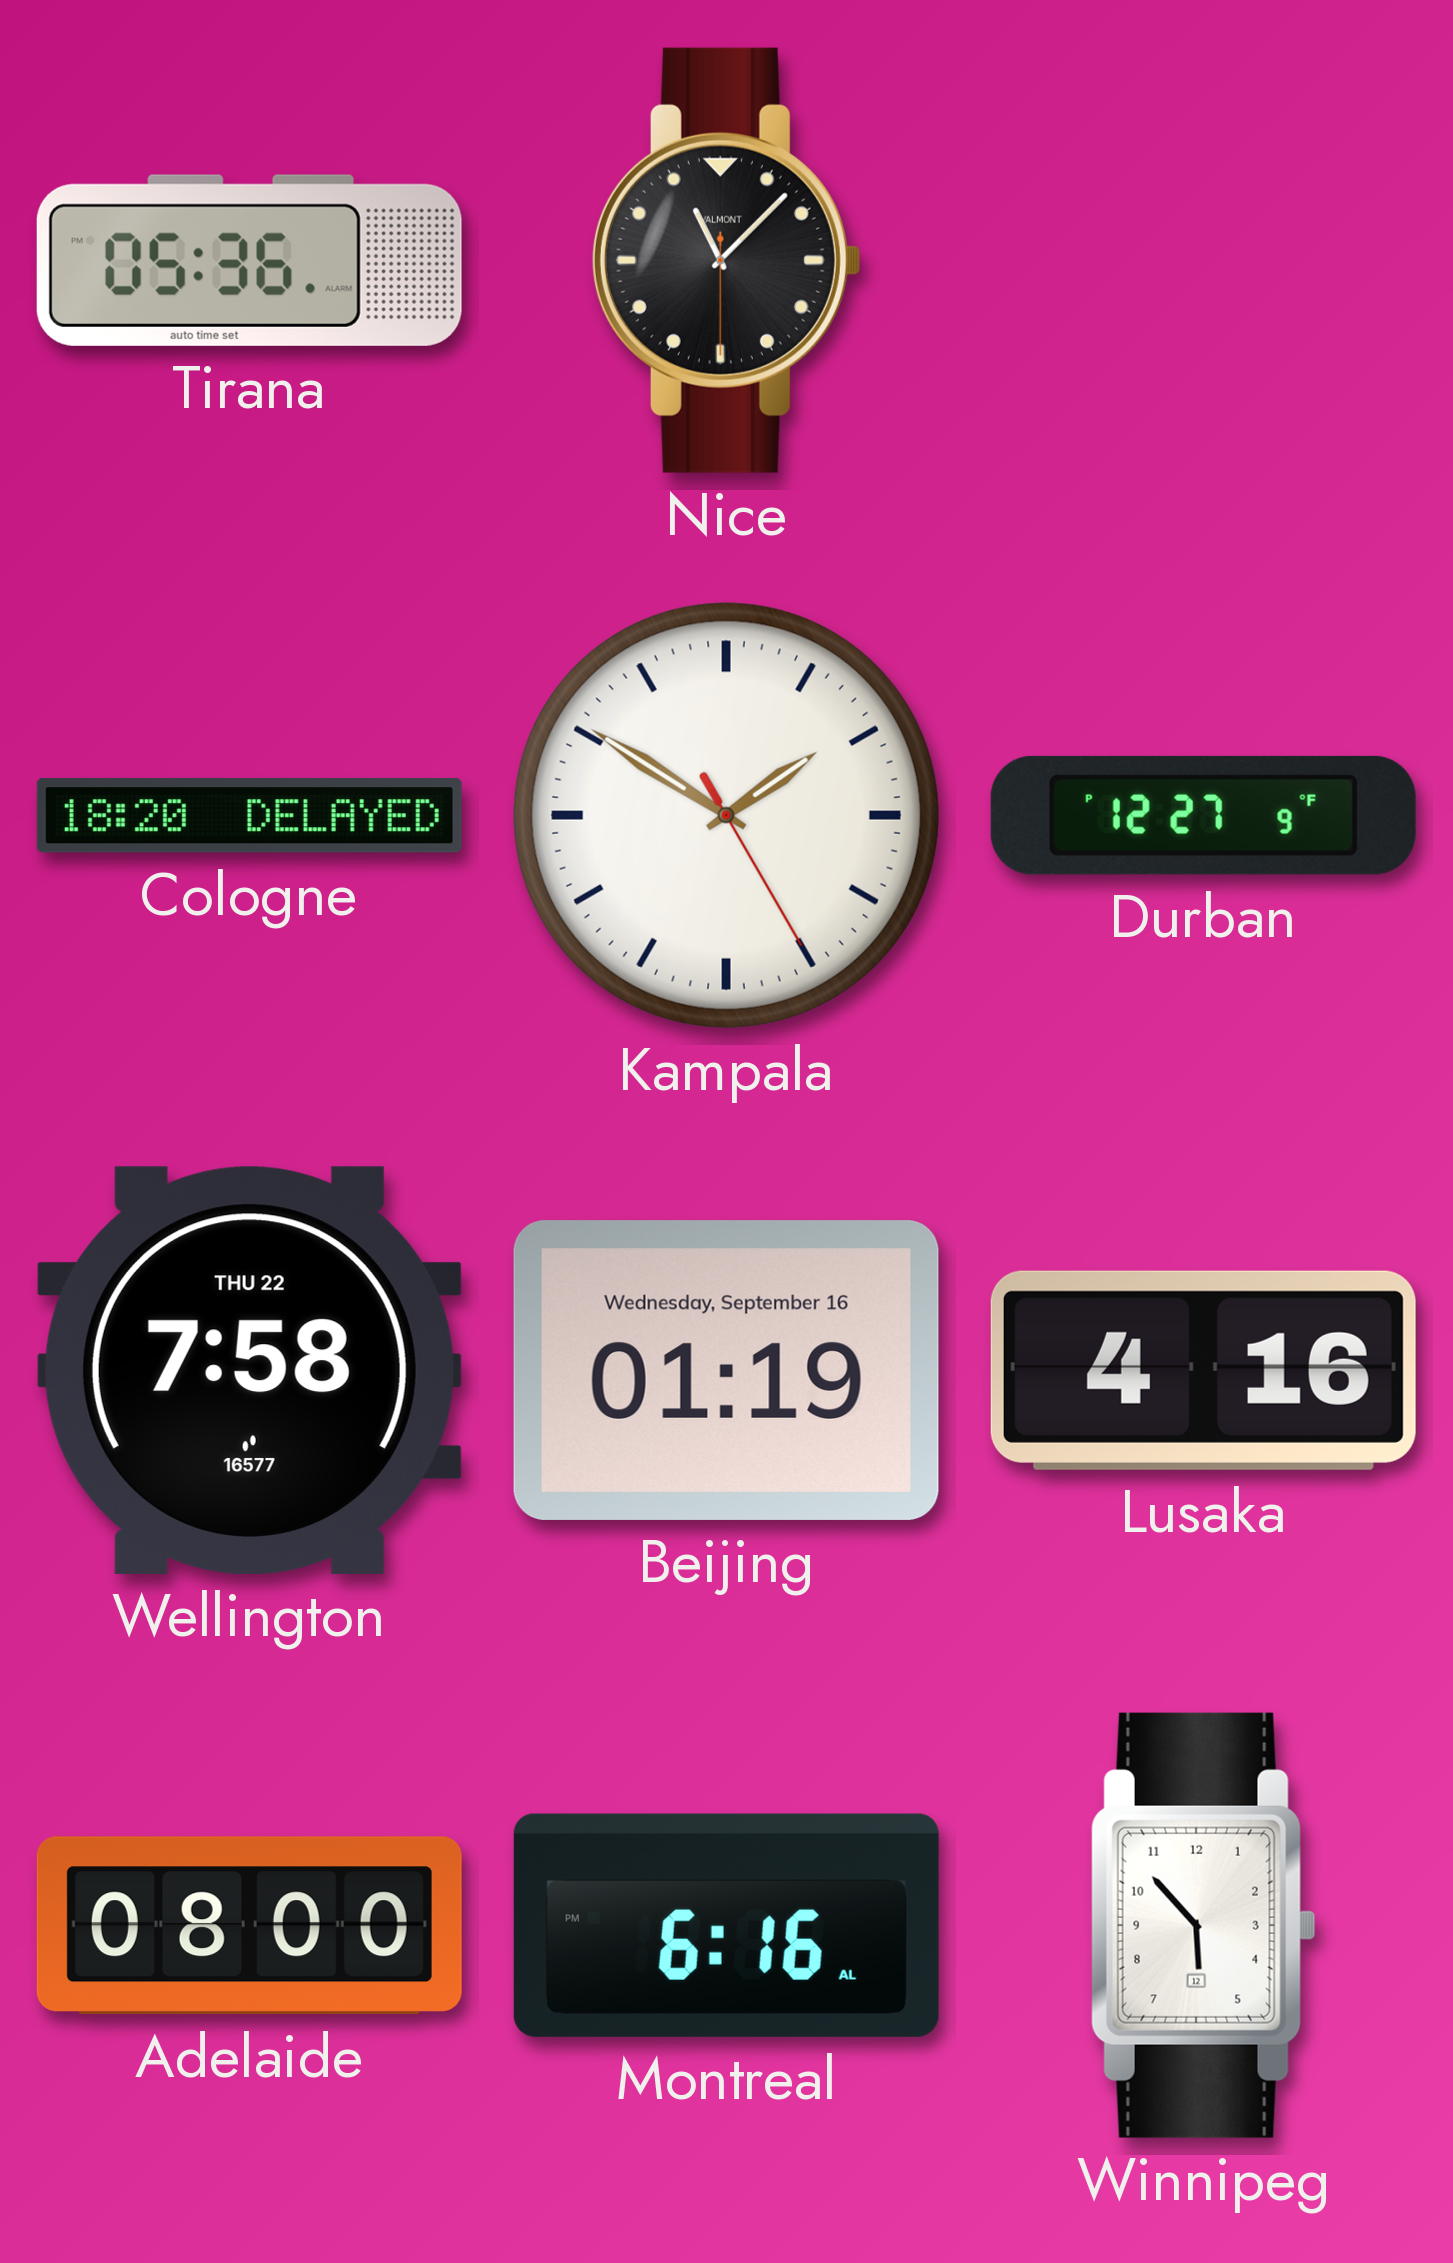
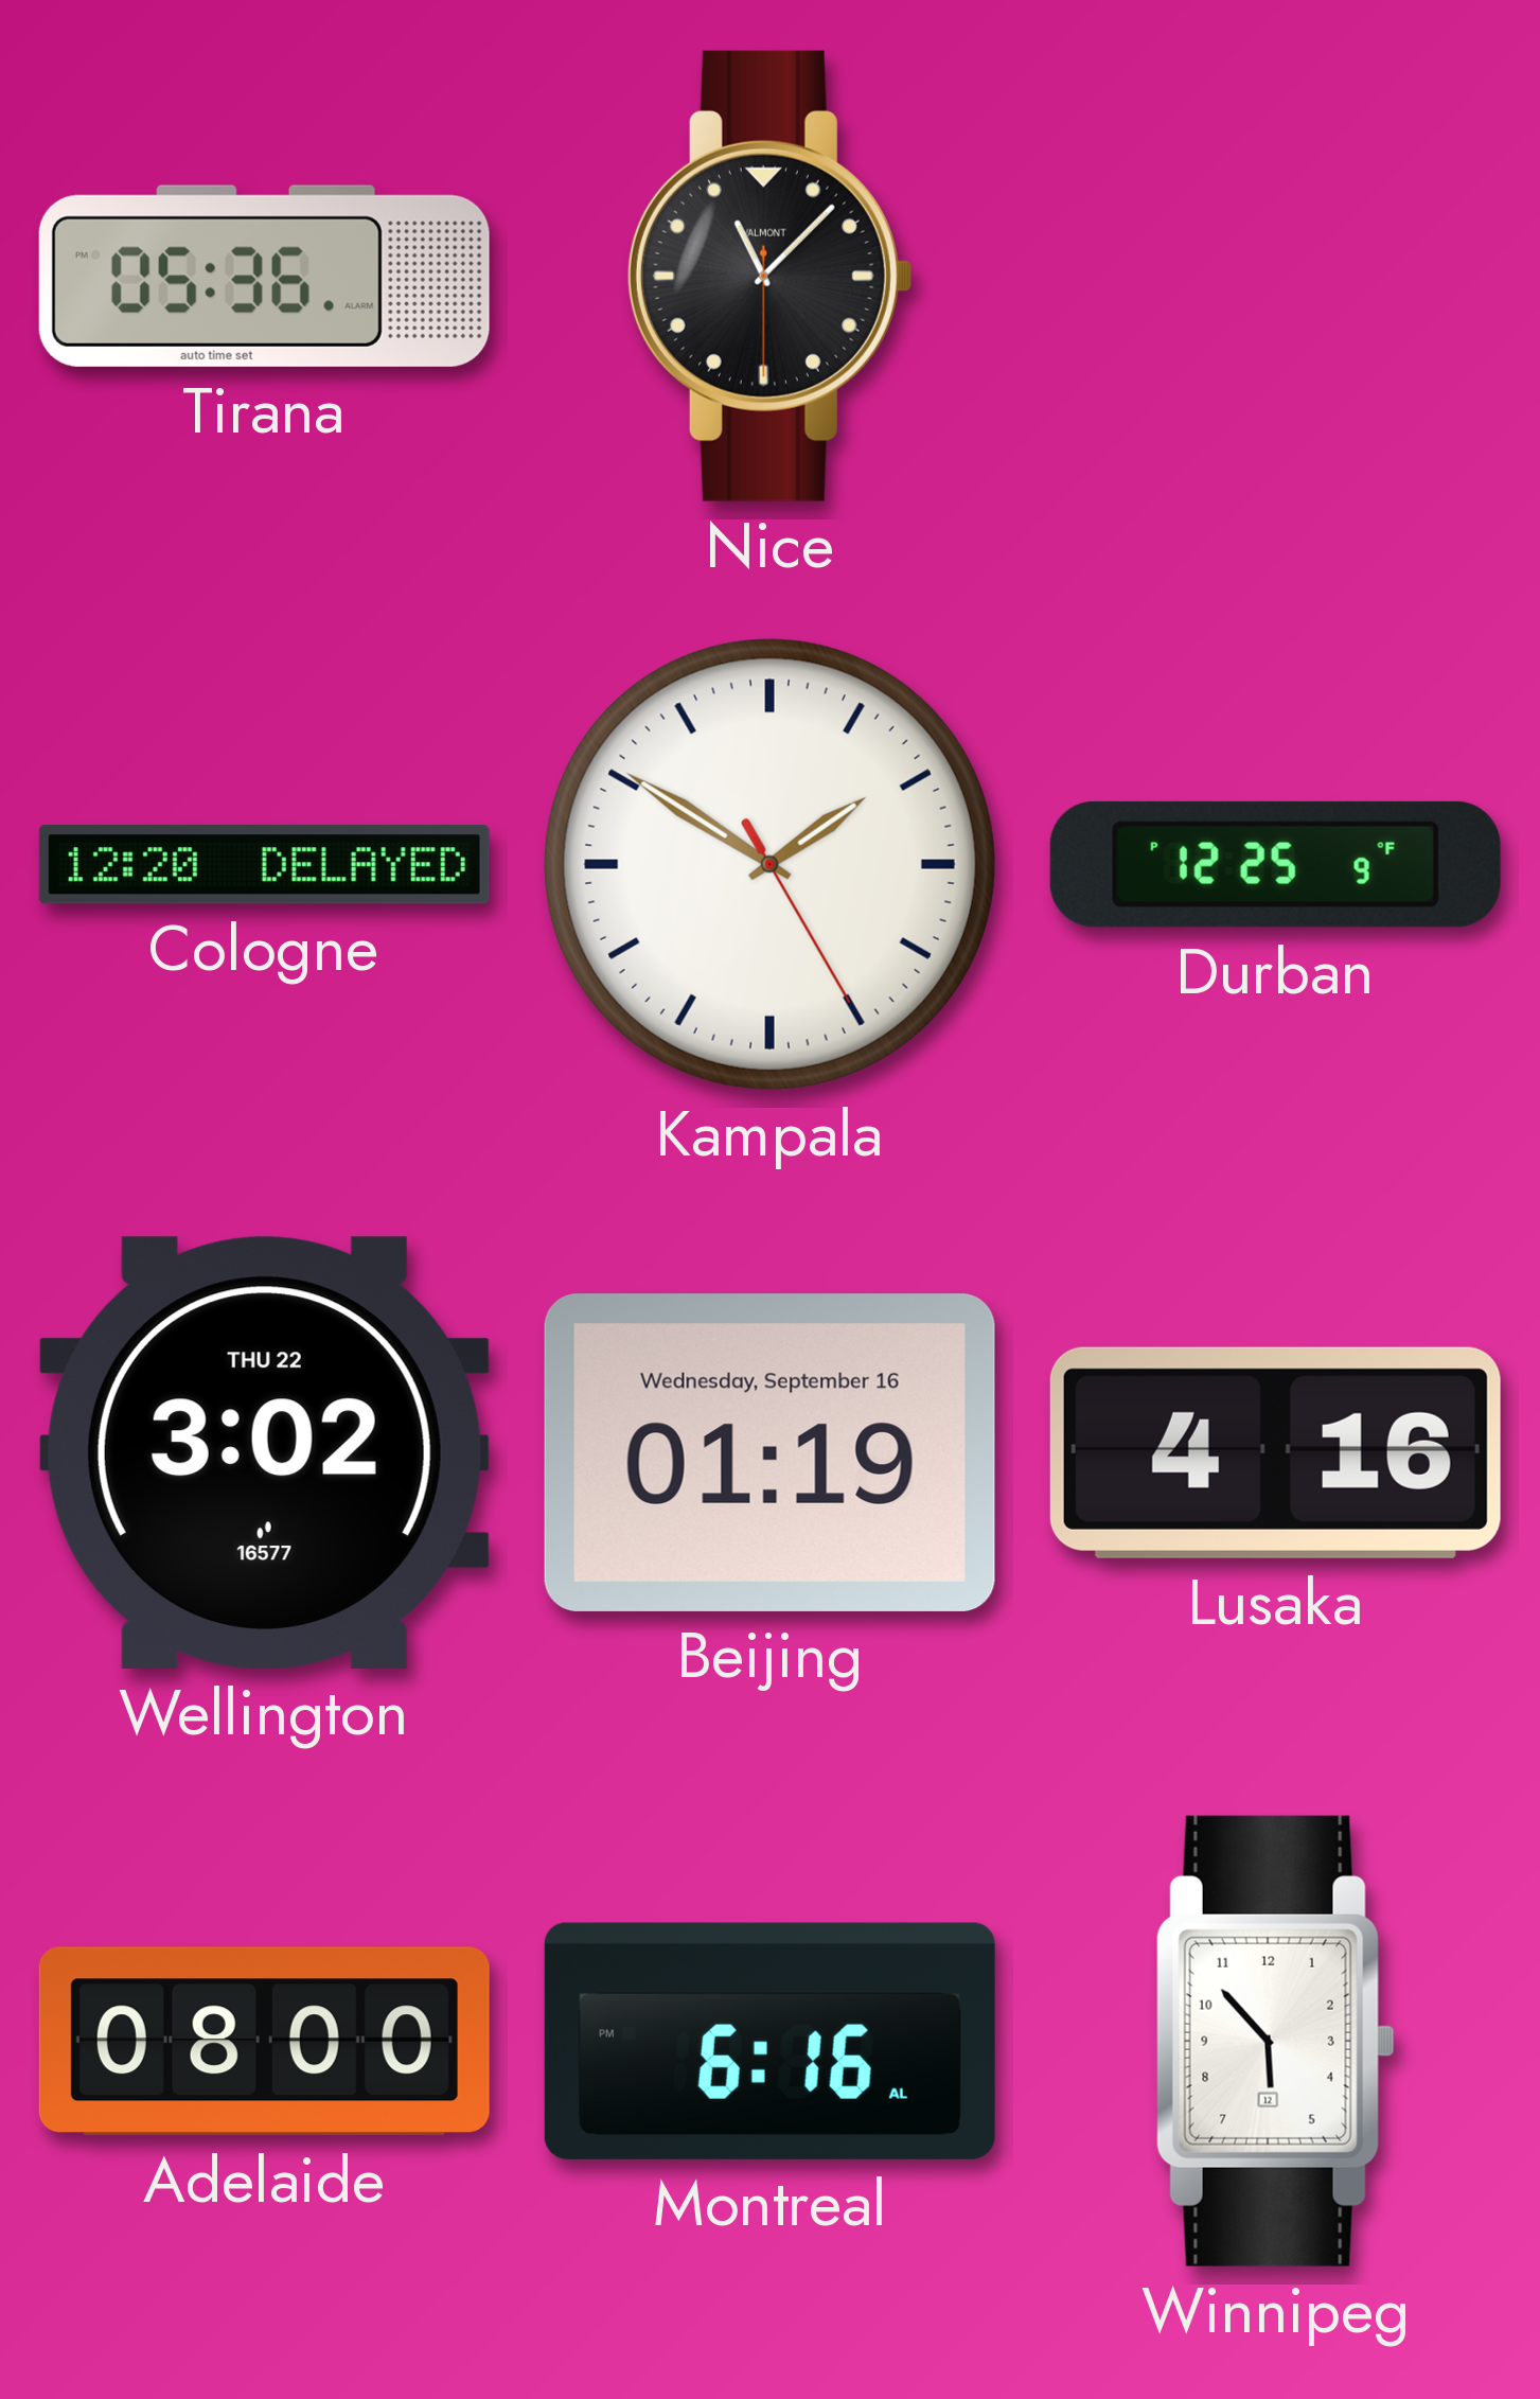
Cologne: 18:20 -> 12:20
Durban: 12:27 -> 12:25
Wellington: 7:58 -> 3:02
